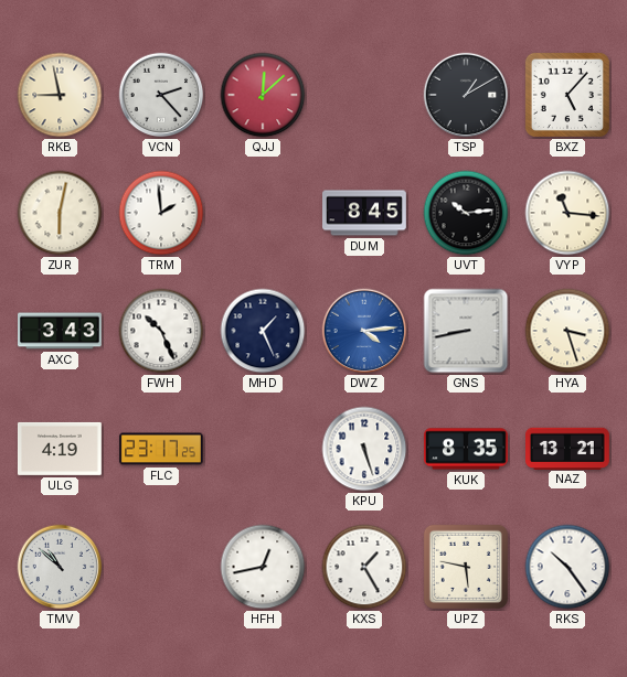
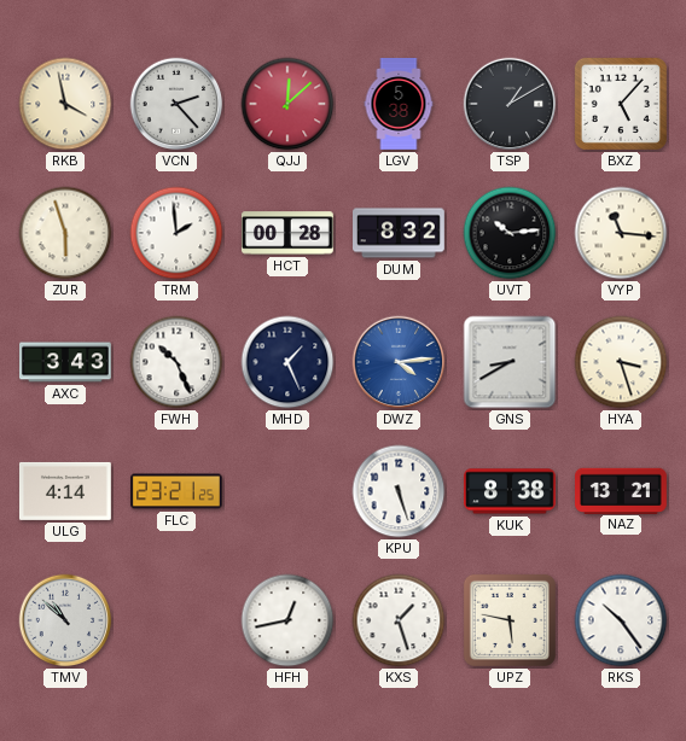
RKB: 8:58 -> 3:58
LGV: none -> 5:38
ZUR: 6:02 -> 5:57
HCT: none -> 00:28
DUM: 8:45 -> 8:32
GNS: 8:43 -> 8:40
ULG: 4:19 -> 4:14
FLC: 23:17 -> 23:21
KUK: 8:35 -> 8:38
KXS: 1:25 -> 1:27
